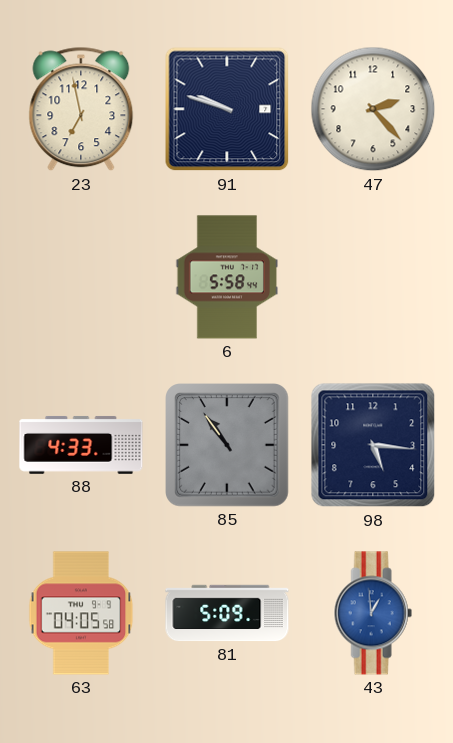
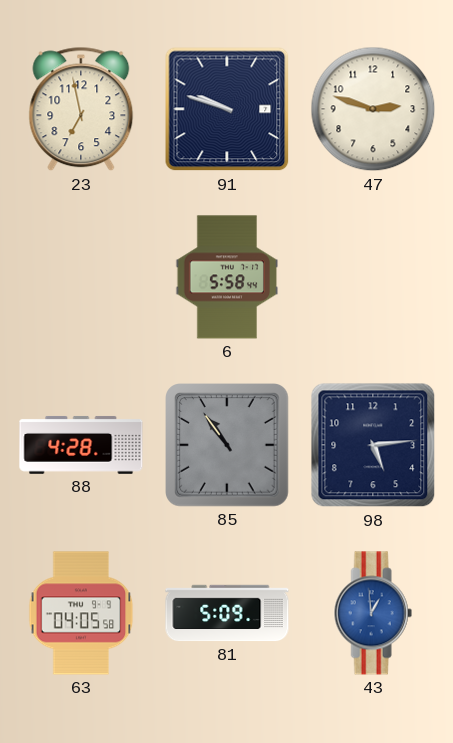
47: 2:23 -> 2:48
88: 4:33 -> 4:28
98: 5:16 -> 5:14
